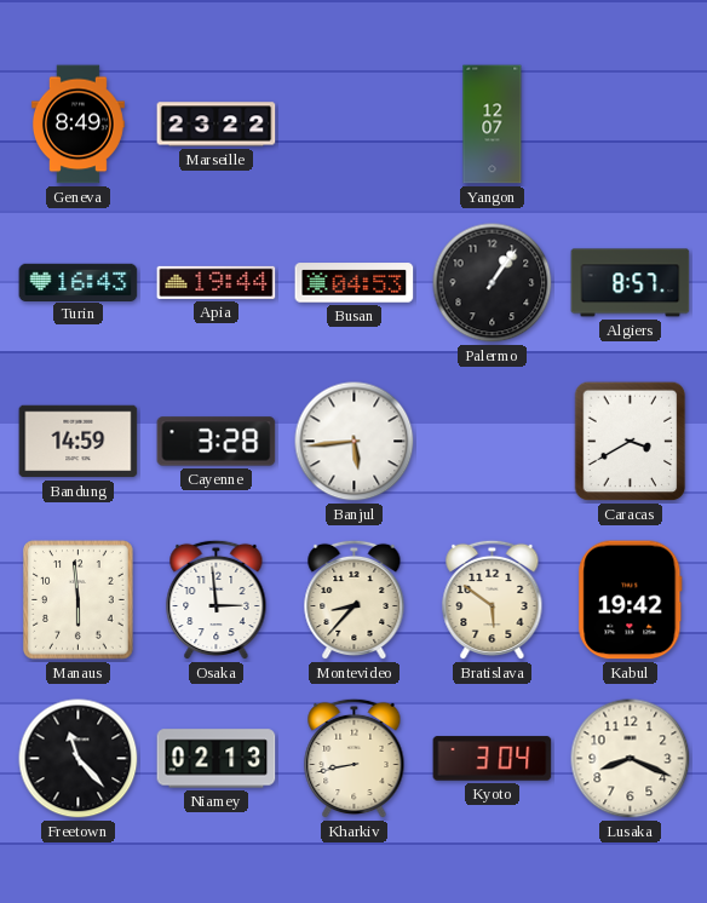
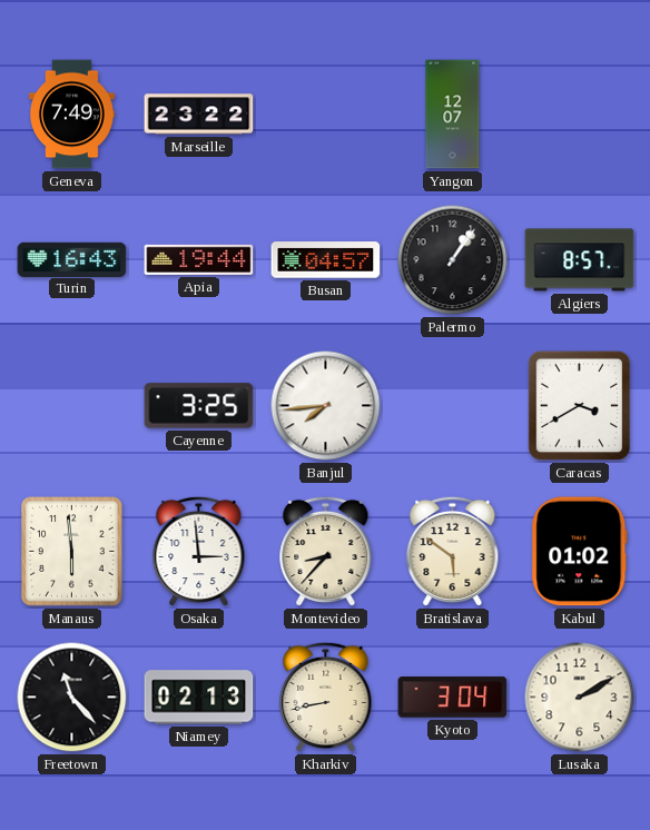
Geneva: 8:49 -> 7:49
Busan: 04:53 -> 04:57
Bandung: 14:59 -> none
Cayenne: 3:28 -> 3:25
Banjul: 5:44 -> 7:44
Kabul: 19:42 -> 01:02
Lusaka: 8:19 -> 2:10
